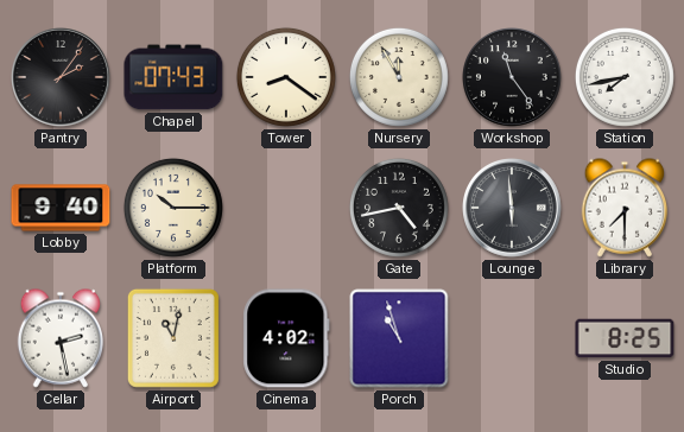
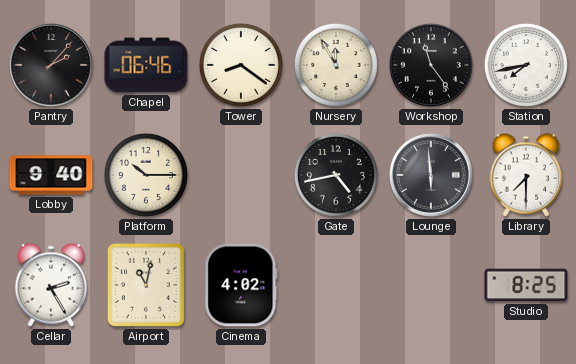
Pantry: 2:06 -> 2:07
Chapel: 07:43 -> 06:46
Cellar: 2:28 -> 2:25
Porch: 10:57 -> none
